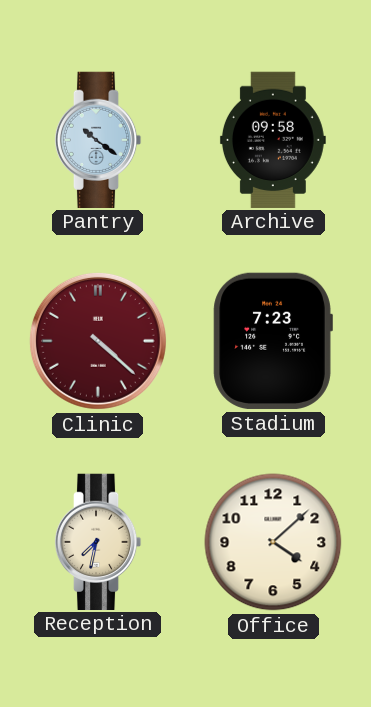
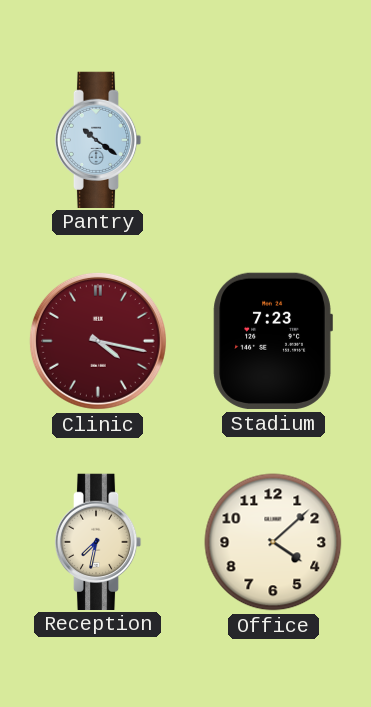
Archive: 09:58 -> none
Clinic: 4:22 -> 4:17
